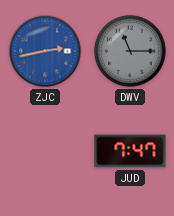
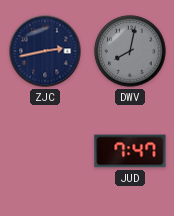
ZJC dial: blue -> navy
DWV: 11:15 -> 8:02
